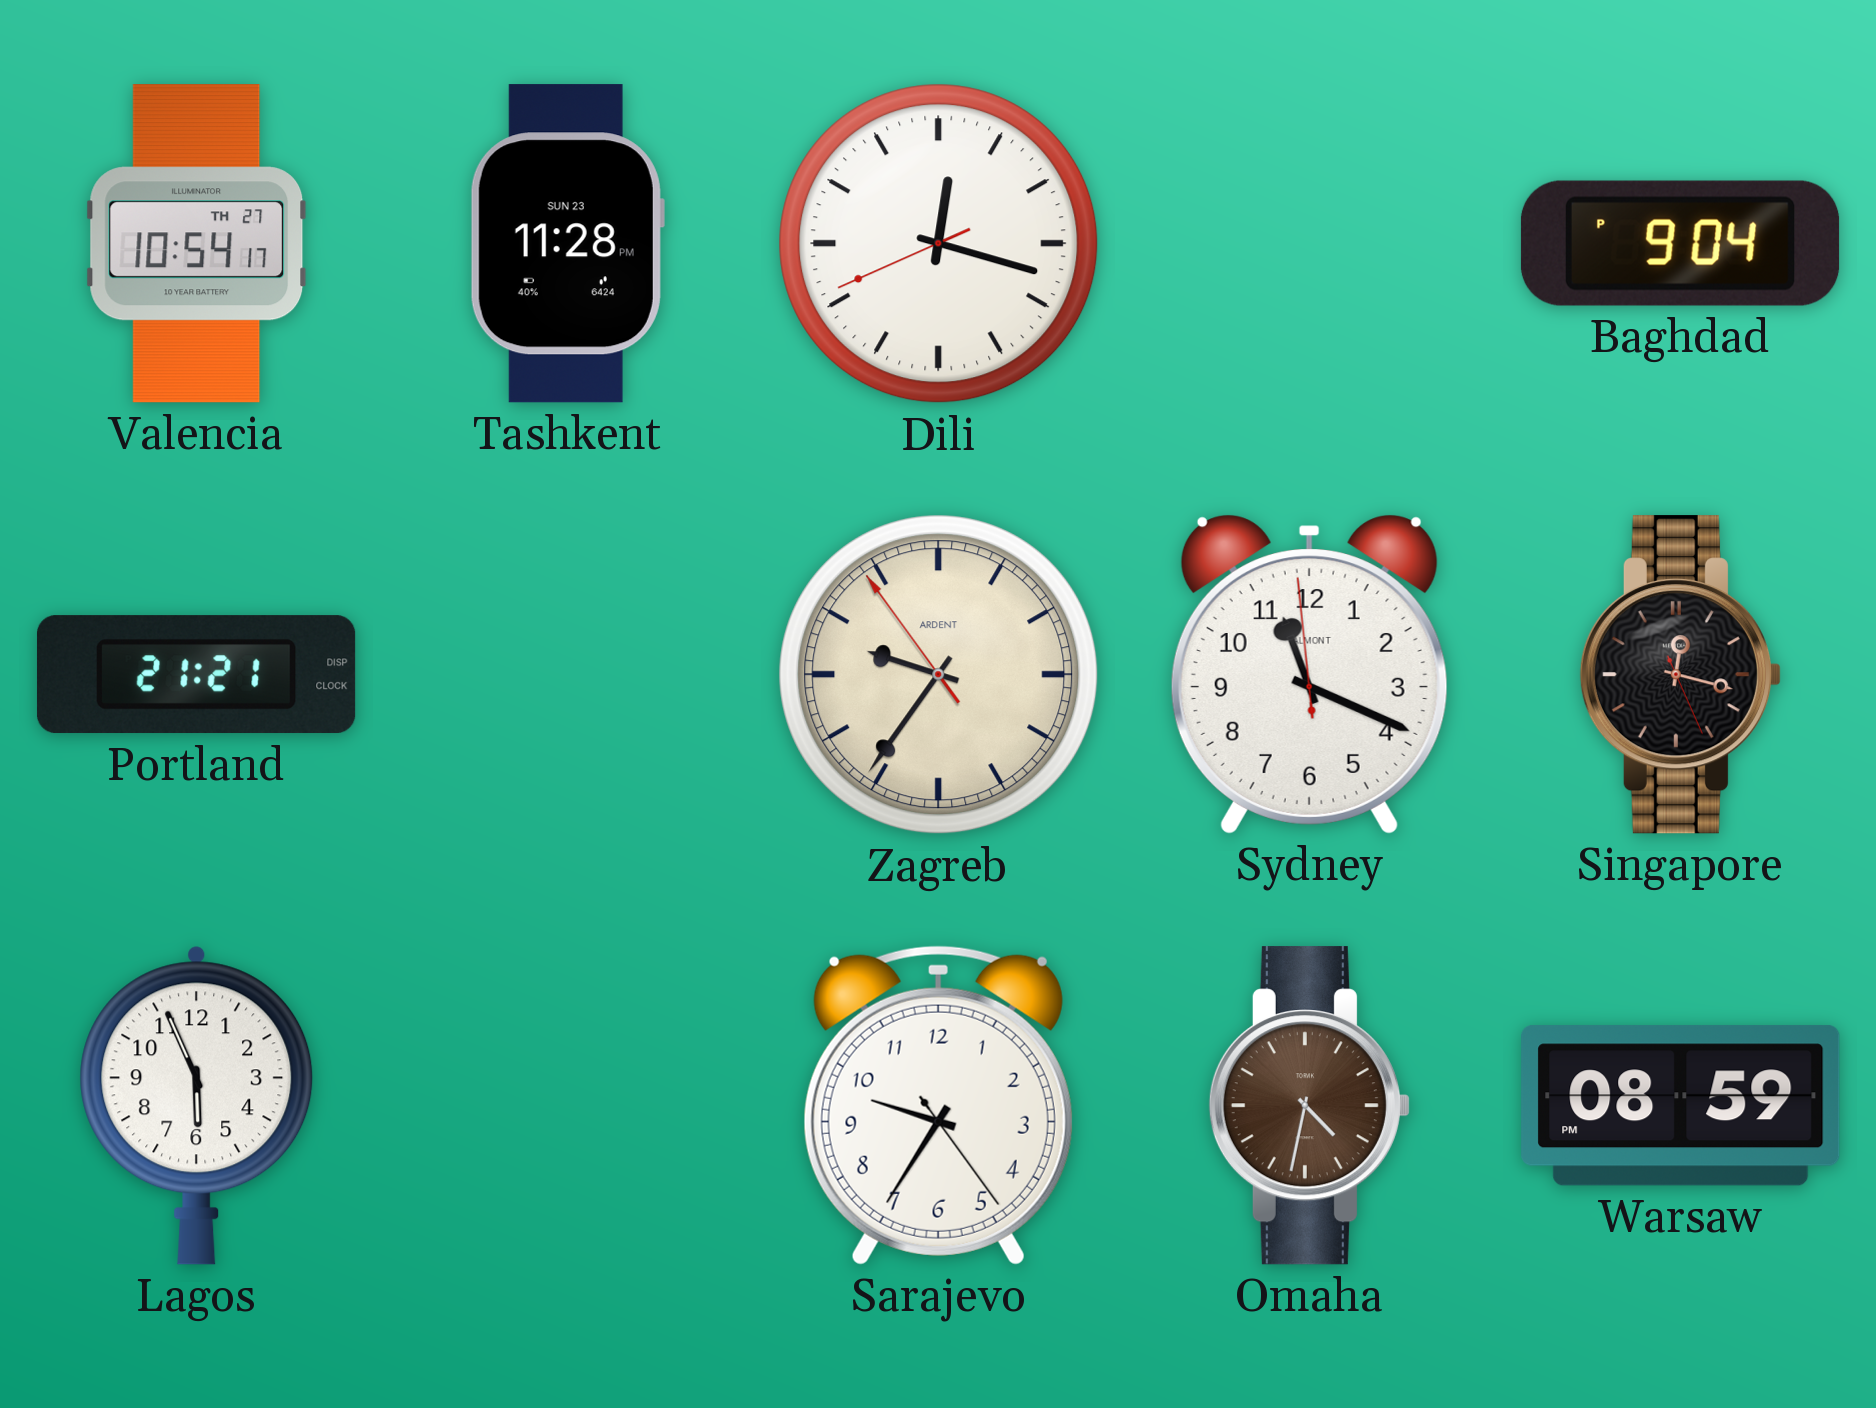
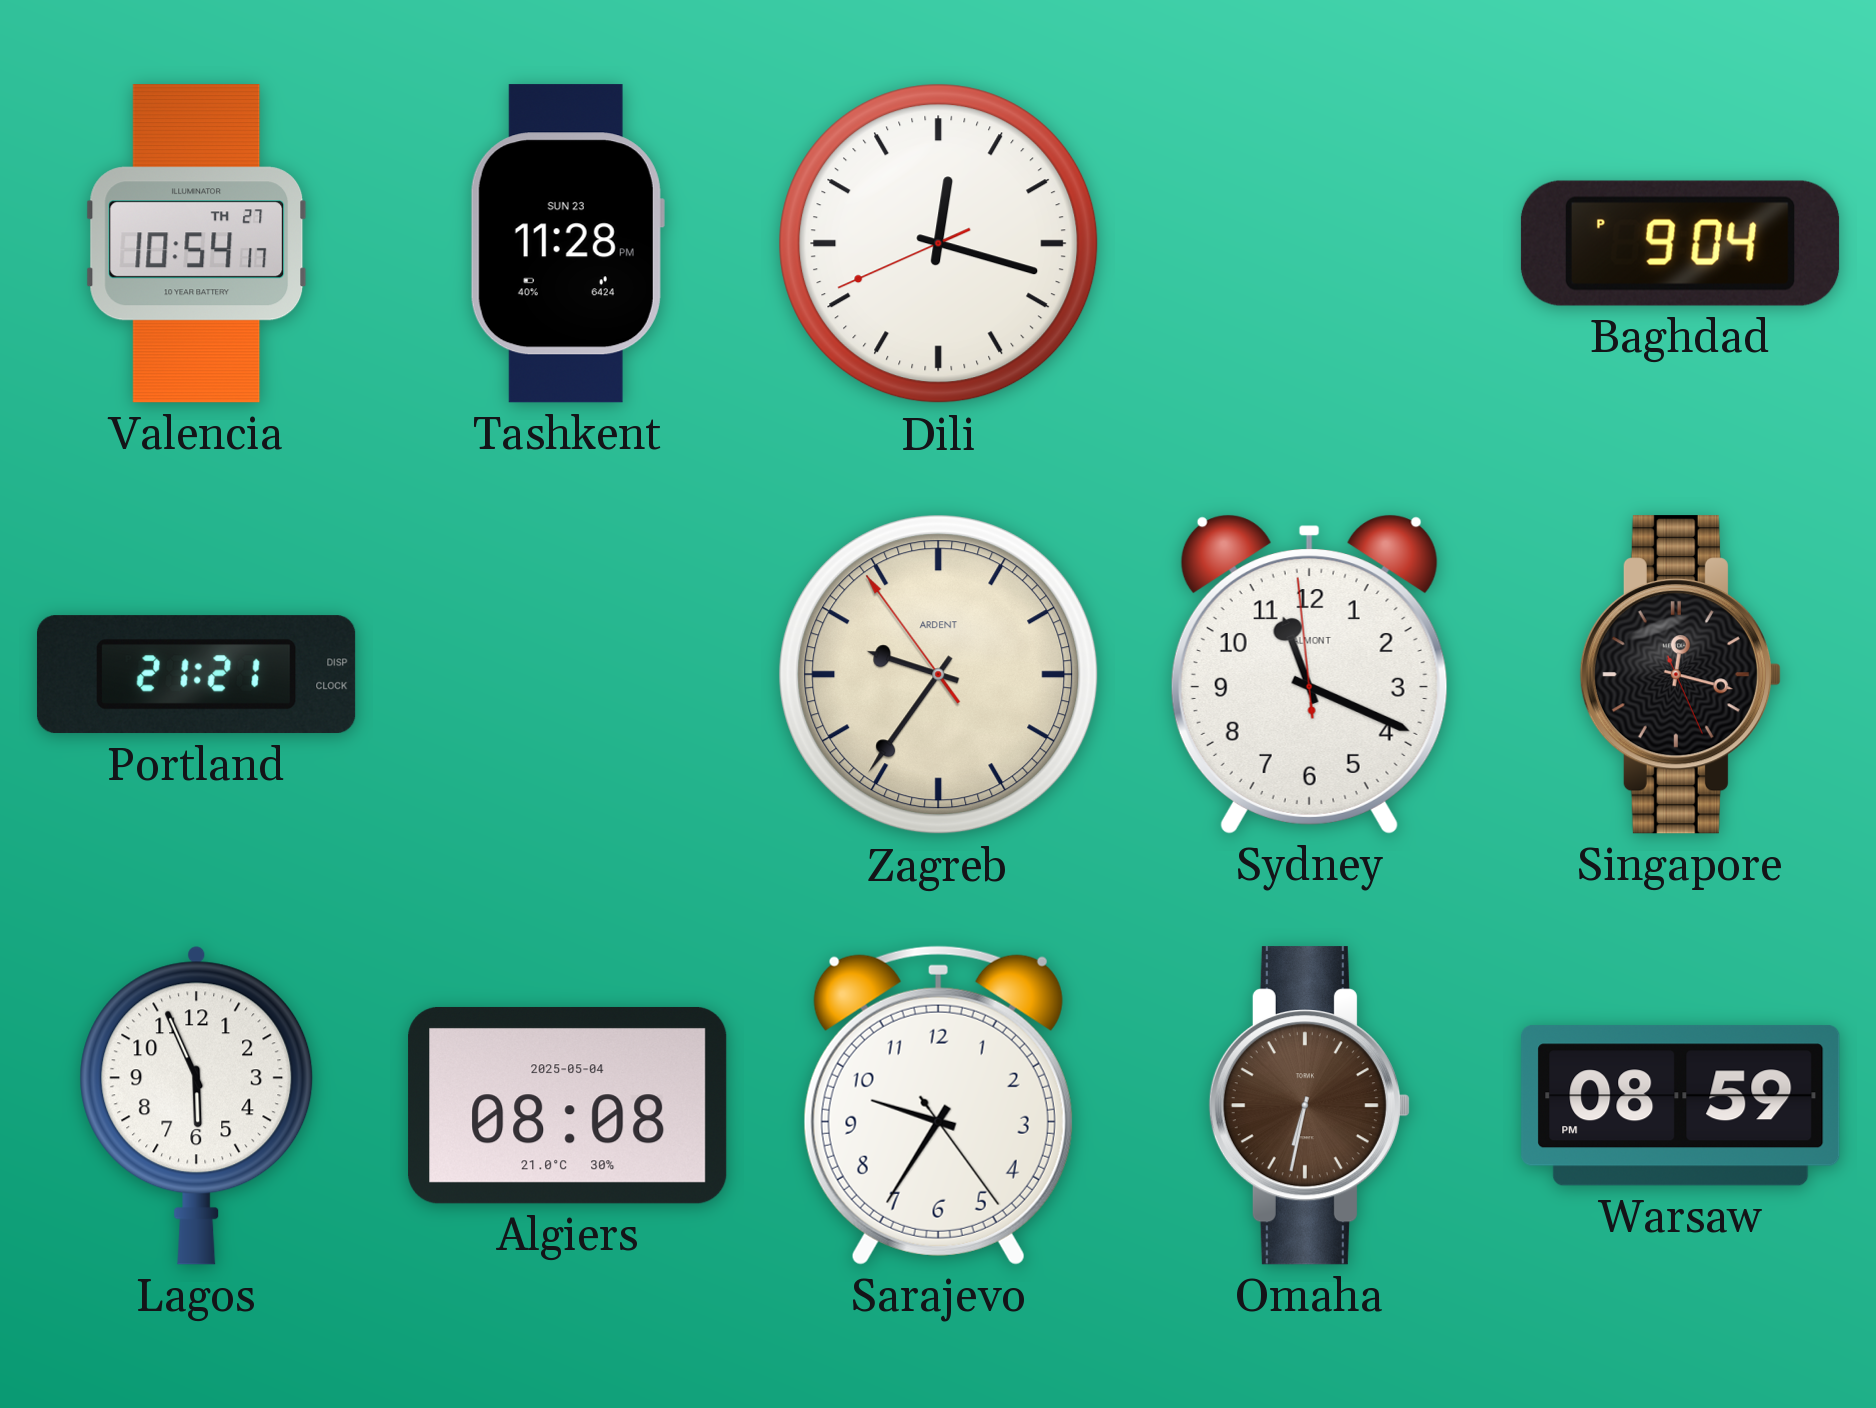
Algiers: none -> 08:08
Omaha: 4:32 -> 6:32
